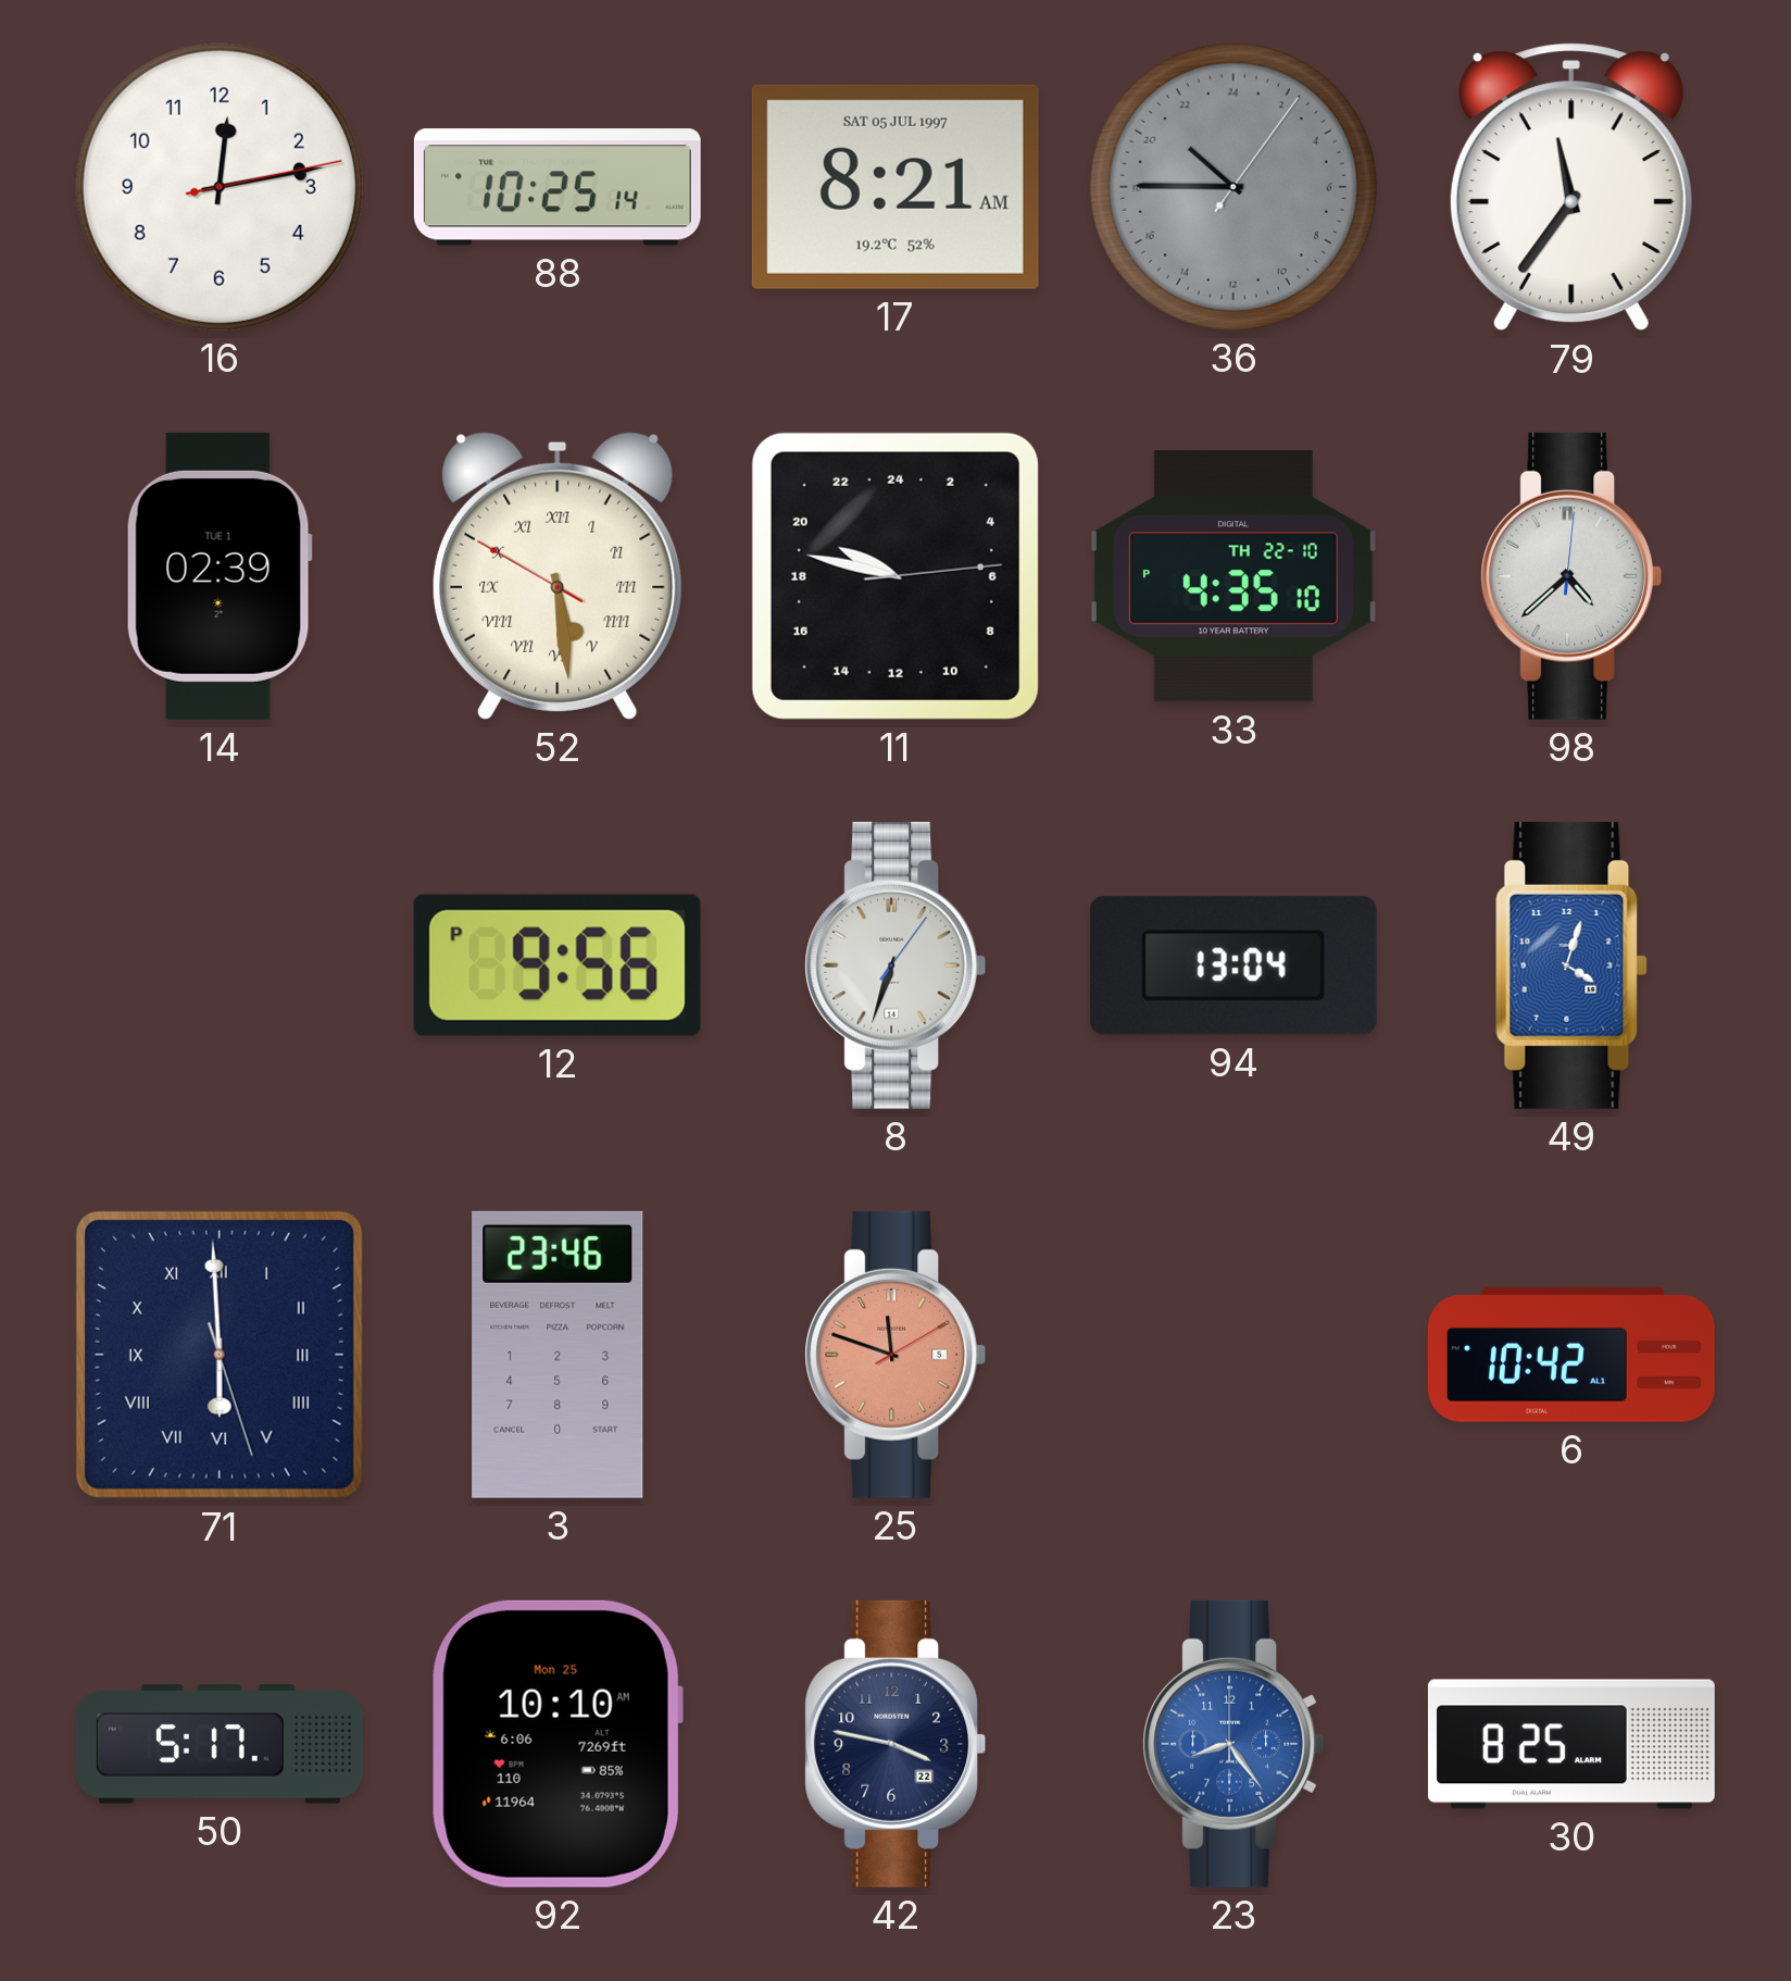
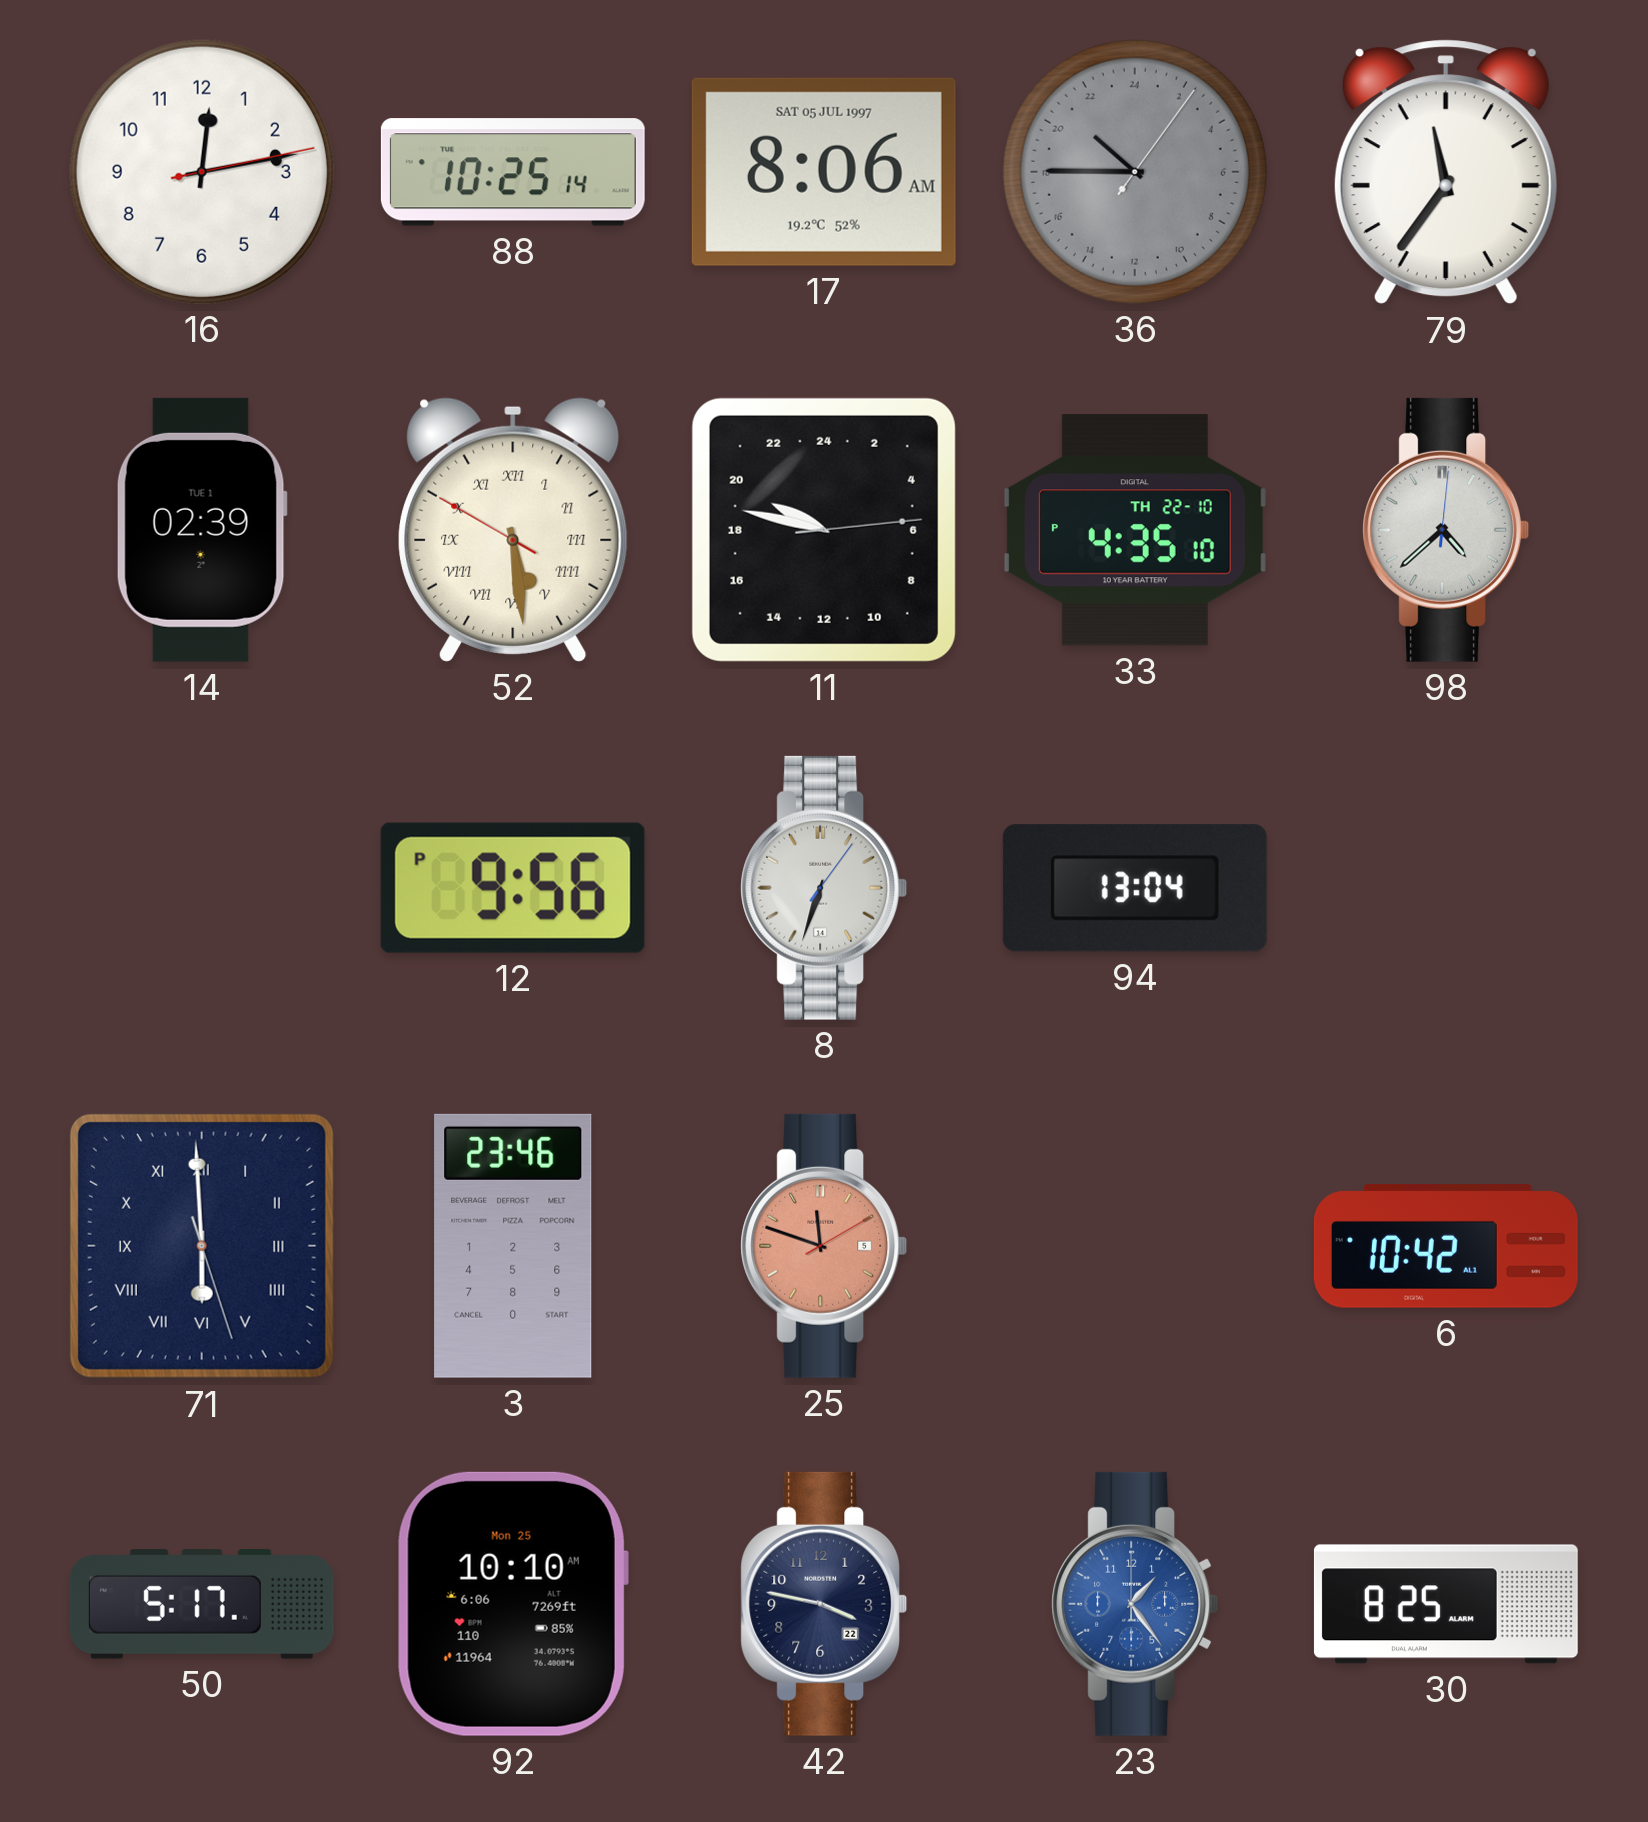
17: 8:21 -> 8:06
49: 4:03 -> none
23: 8:24 -> 1:24
